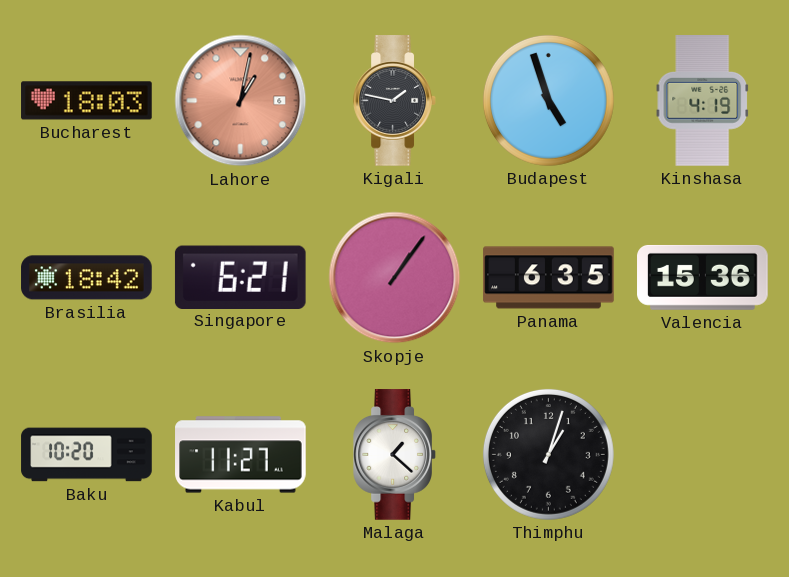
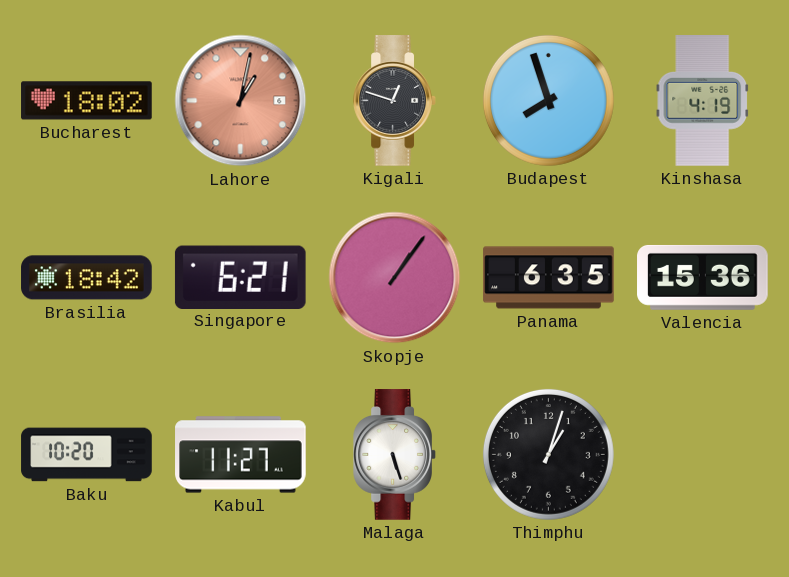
Bucharest: 18:03 -> 18:02
Kigali: 1:47 -> 12:48
Budapest: 4:57 -> 7:57
Malaga: 1:22 -> 5:27
